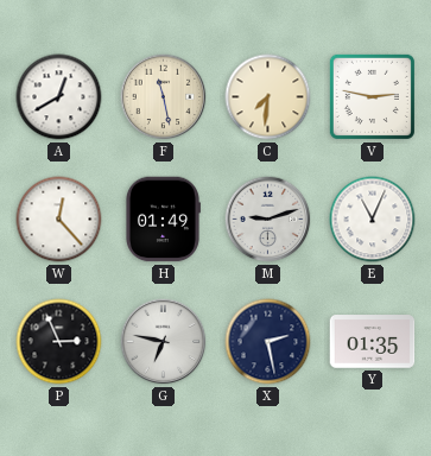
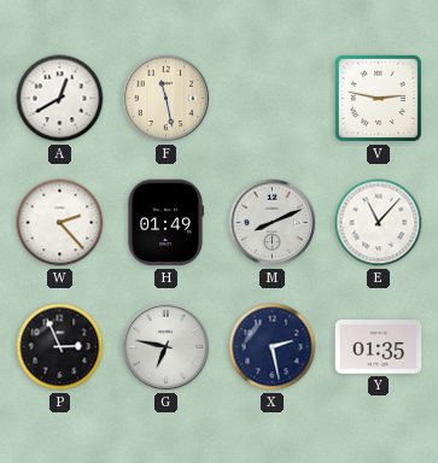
C: 7:31 -> none
W: 12:23 -> 2:23
M: 9:12 -> 8:11
E: 11:04 -> 11:07
